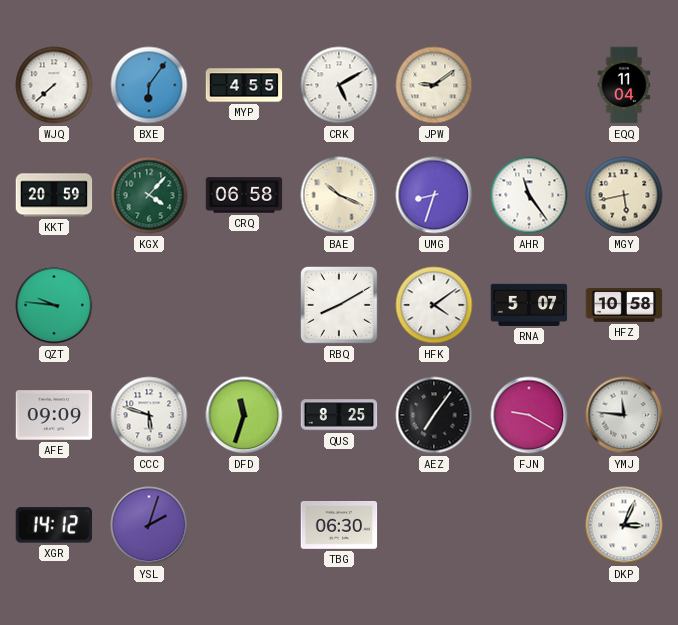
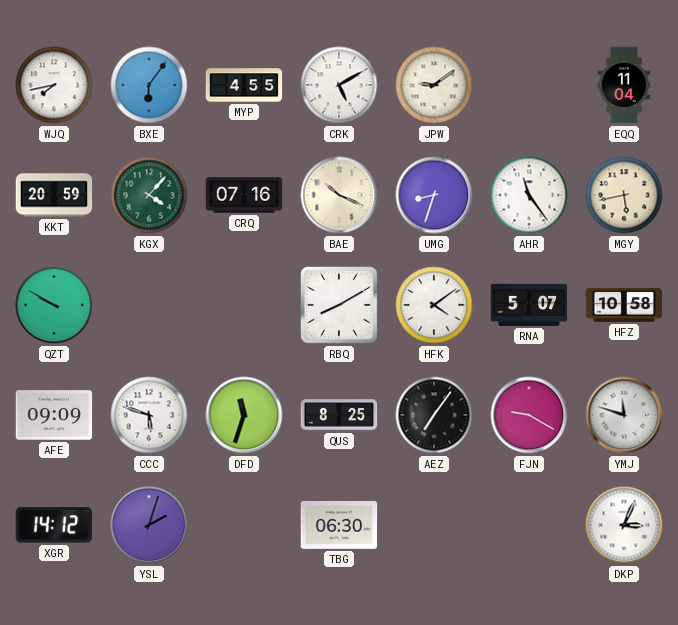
WJQ: 7:38 -> 7:43
CRQ: 06:58 -> 07:16
QZT: 9:46 -> 9:50
YMJ: 11:46 -> 11:48
